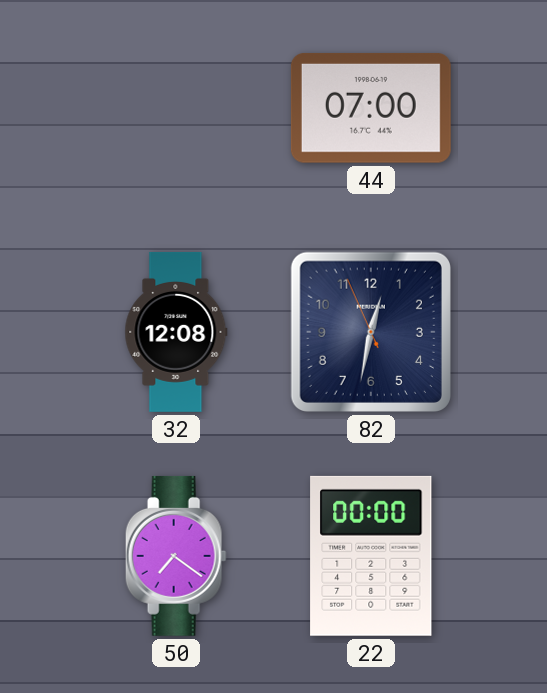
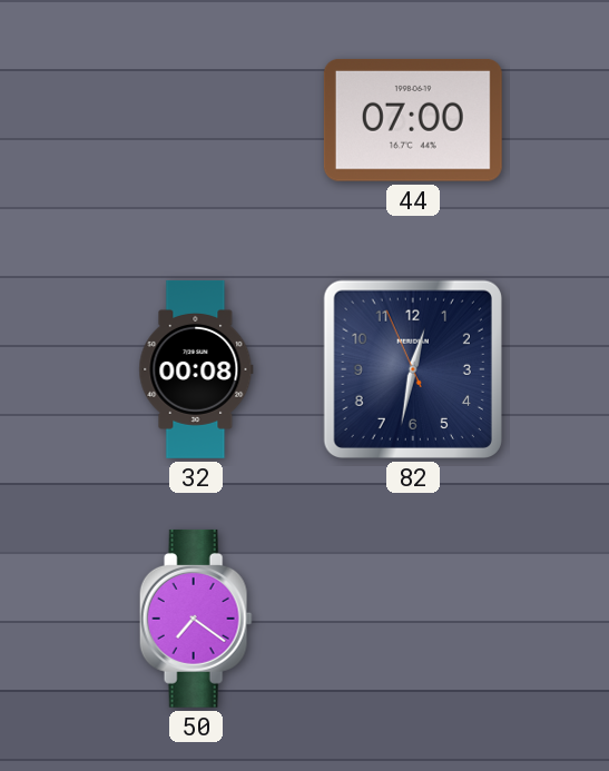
32: 12:08 -> 00:08
22: 00:00 -> none
